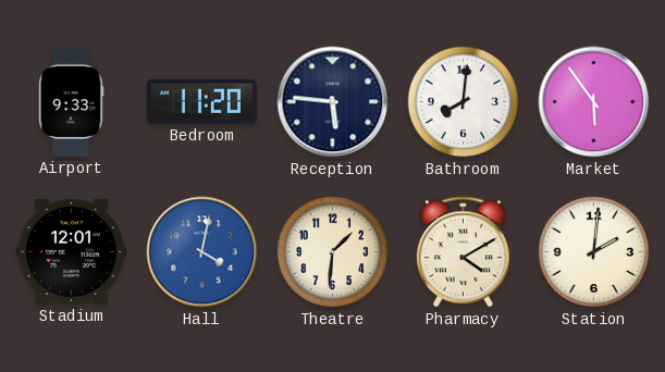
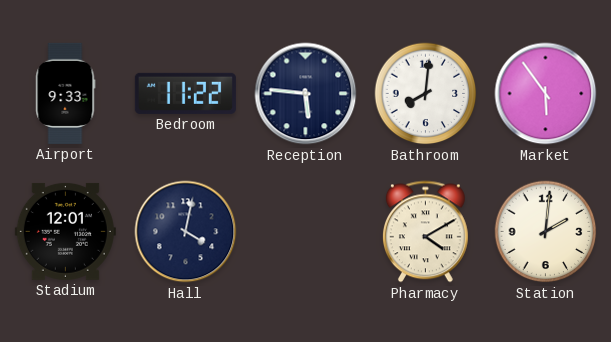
Bedroom: 11:20 -> 11:22
Hall dial: blue -> navy
Theatre: 1:31 -> none
